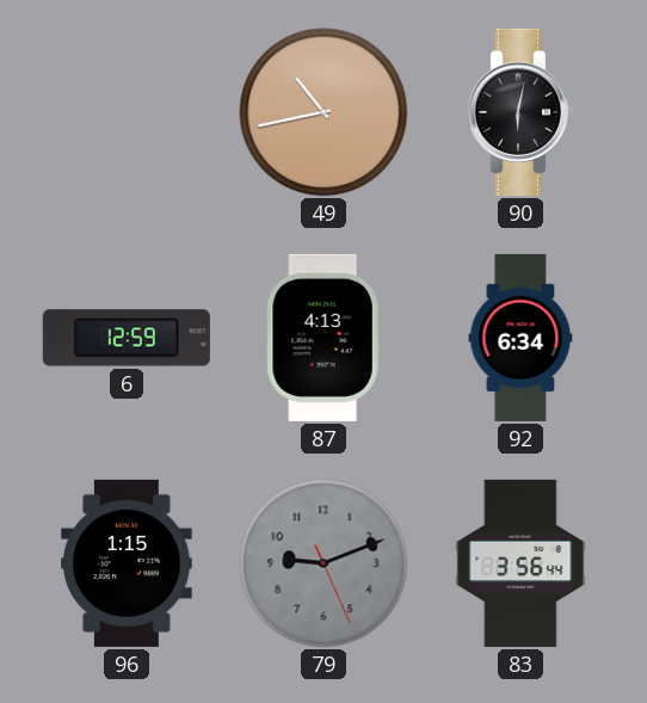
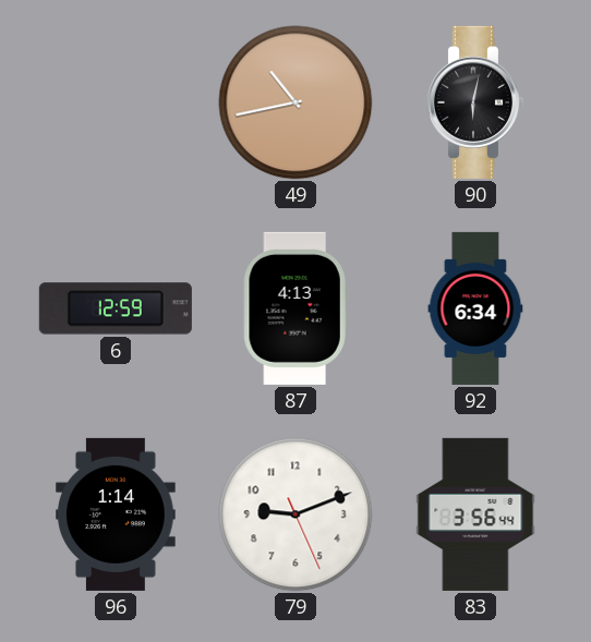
96: 1:15 -> 1:14
79 dial: grey -> white
